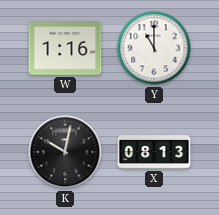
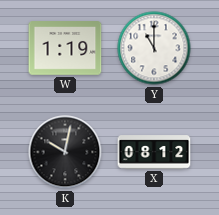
W: 1:16 -> 1:19
X: 08:13 -> 08:12
